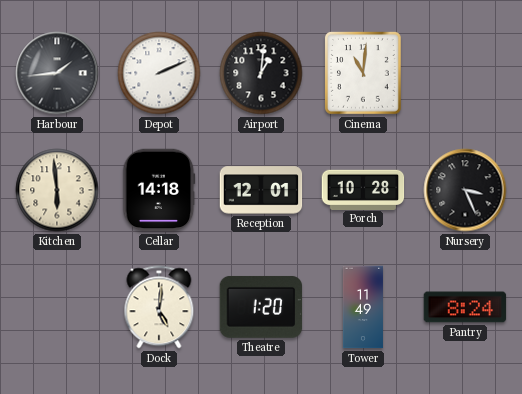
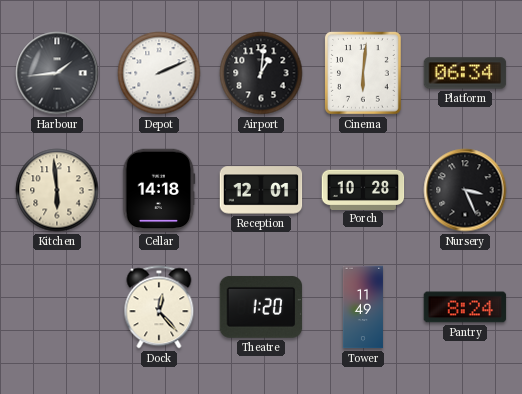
Cinema: 11:01 -> 6:01
Platform: none -> 06:34
Dock: 5:01 -> 12:23
